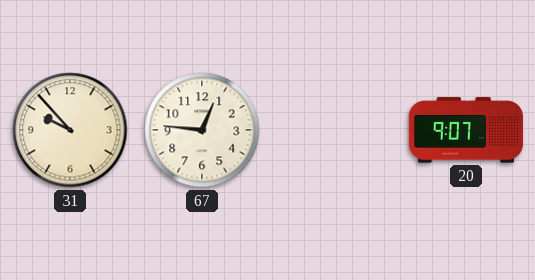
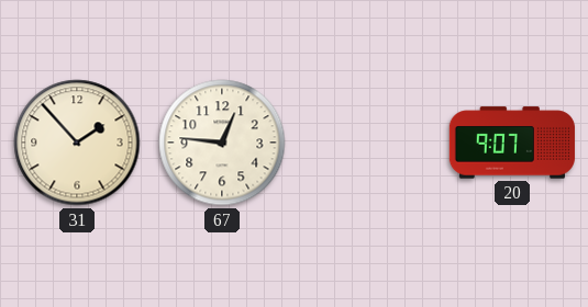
31: 9:53 -> 1:53
